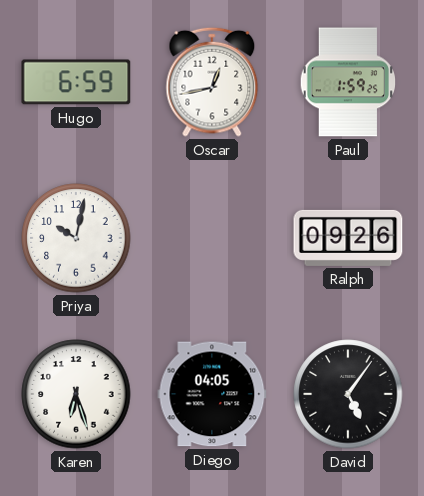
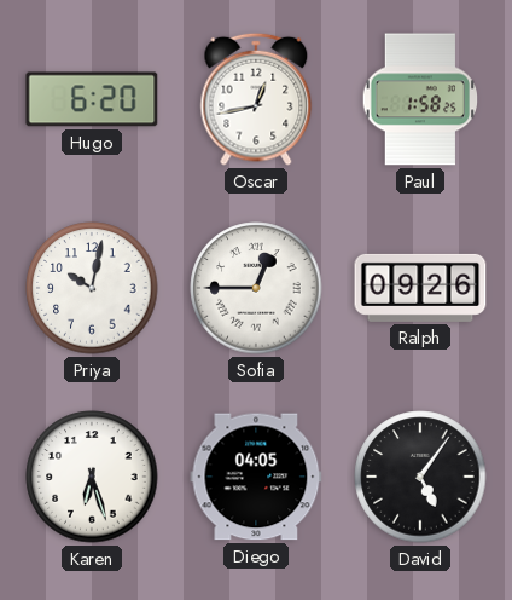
Hugo: 6:59 -> 6:20
Paul: 1:59 -> 1:58
Sofia: none -> 12:45
